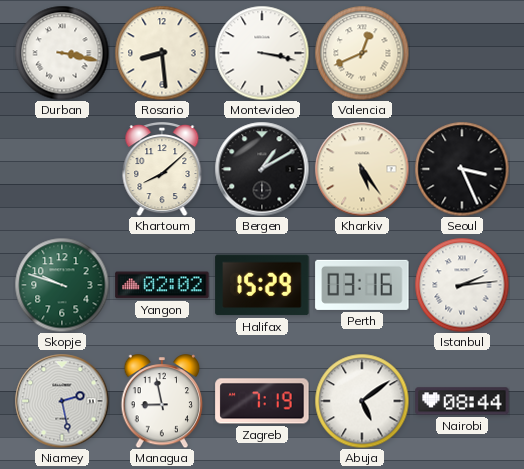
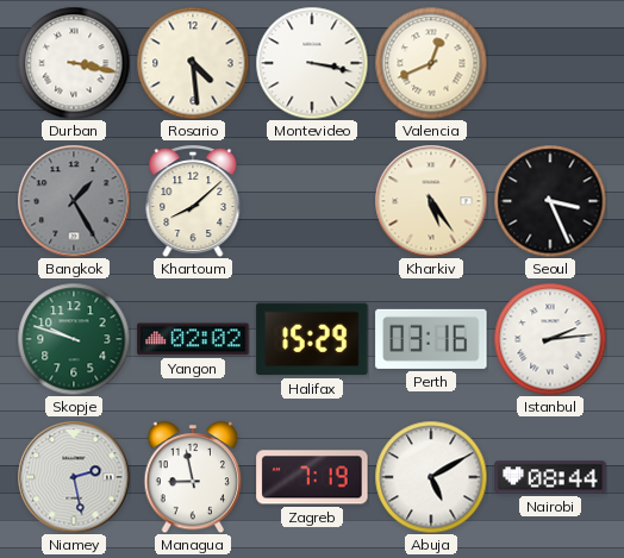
Rosario: 8:29 -> 4:29
Bangkok: none -> 1:25
Bergen: 1:10 -> none
Abuja: 5:09 -> 5:10
